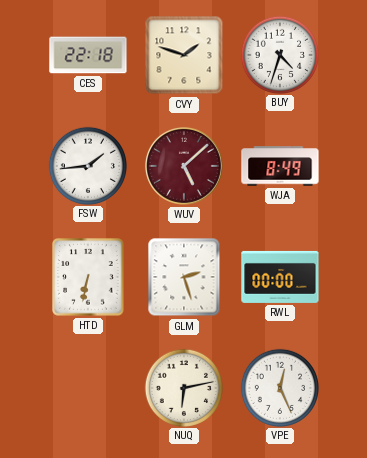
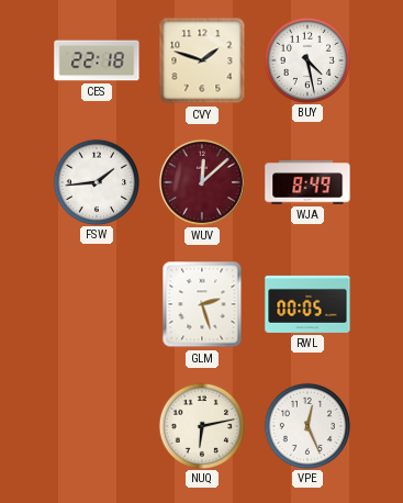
BUY: 4:33 -> 4:28
WUV: 5:08 -> 12:08
HTD: 6:32 -> none
RWL: 00:00 -> 00:05
